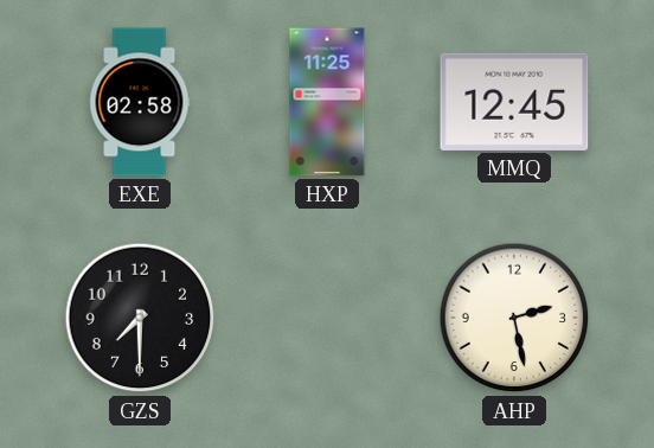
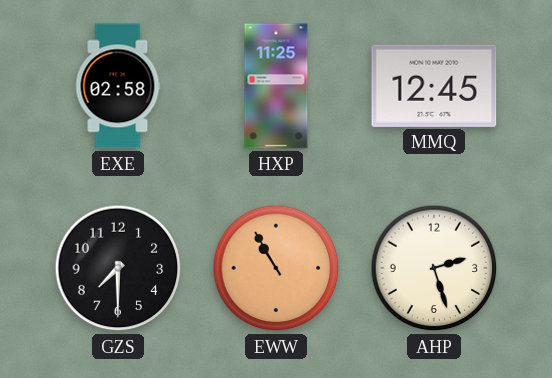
EWW: none -> 10:55
AHP: 2:28 -> 2:27
